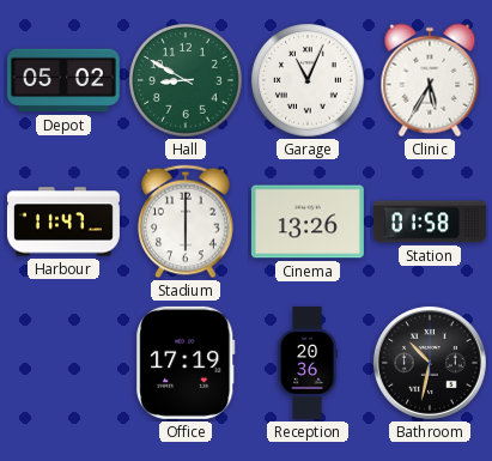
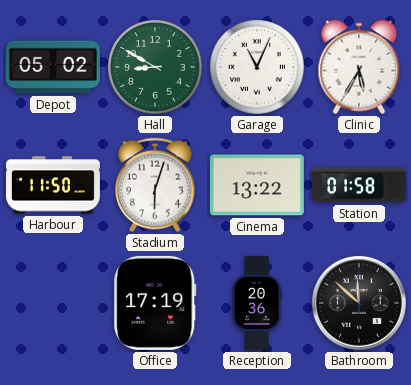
Harbour: 11:47 -> 11:50
Stadium: 6:00 -> 6:03
Cinema: 13:26 -> 13:22
Bathroom: 10:32 -> 11:52
